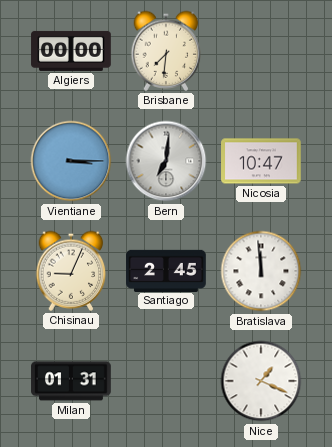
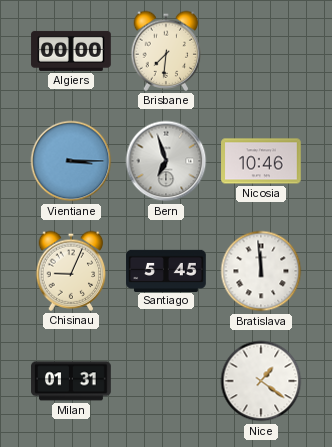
Bern: 7:01 -> 6:57
Nicosia: 10:47 -> 10:46
Santiago: 2:45 -> 5:45
Nice: 1:19 -> 1:21
